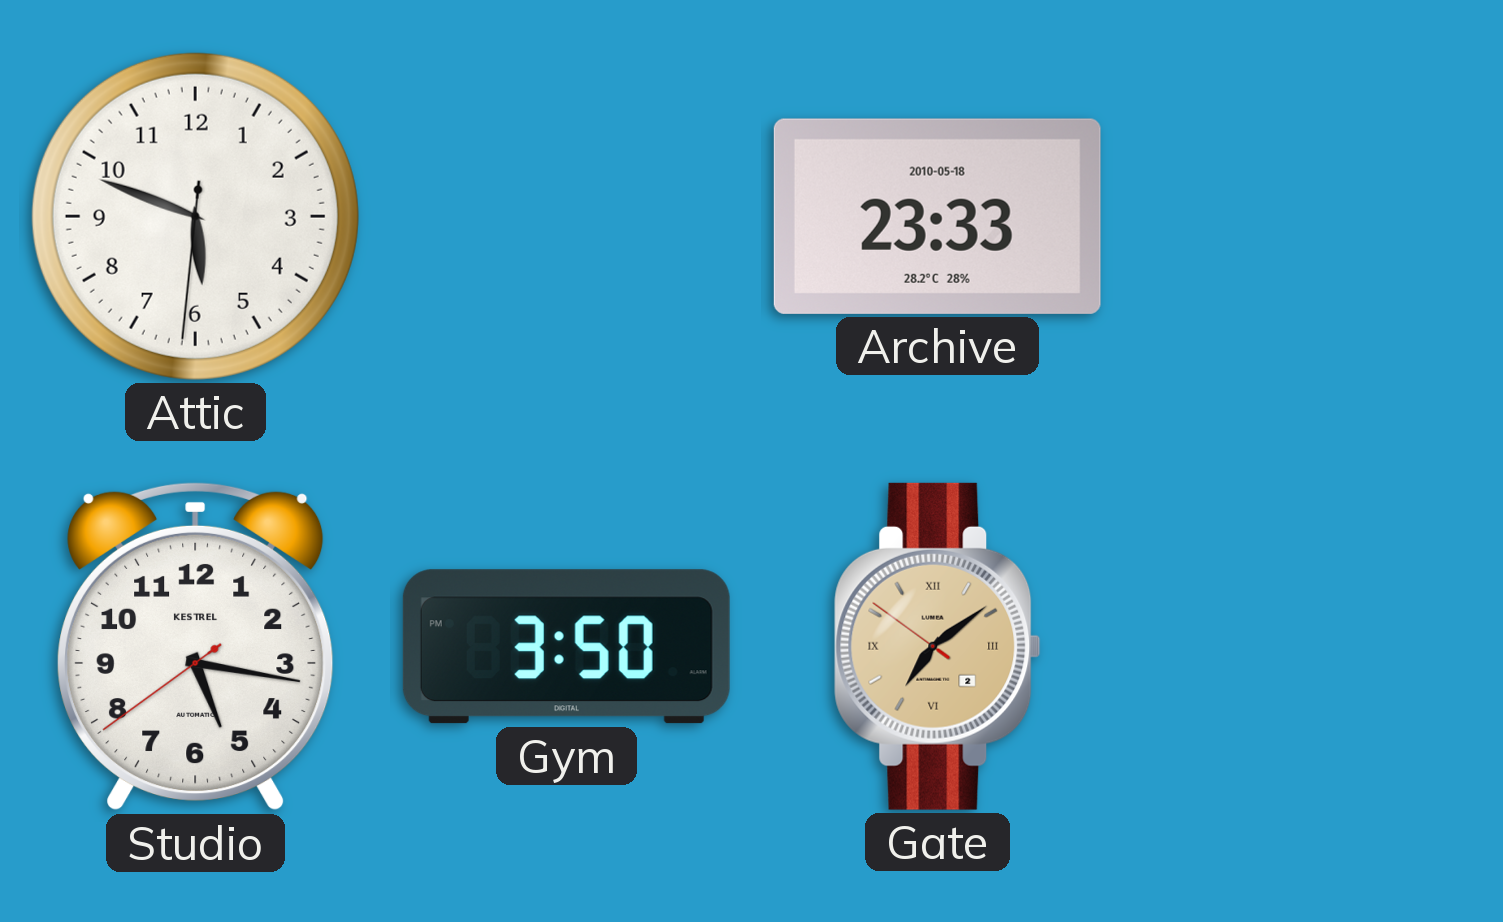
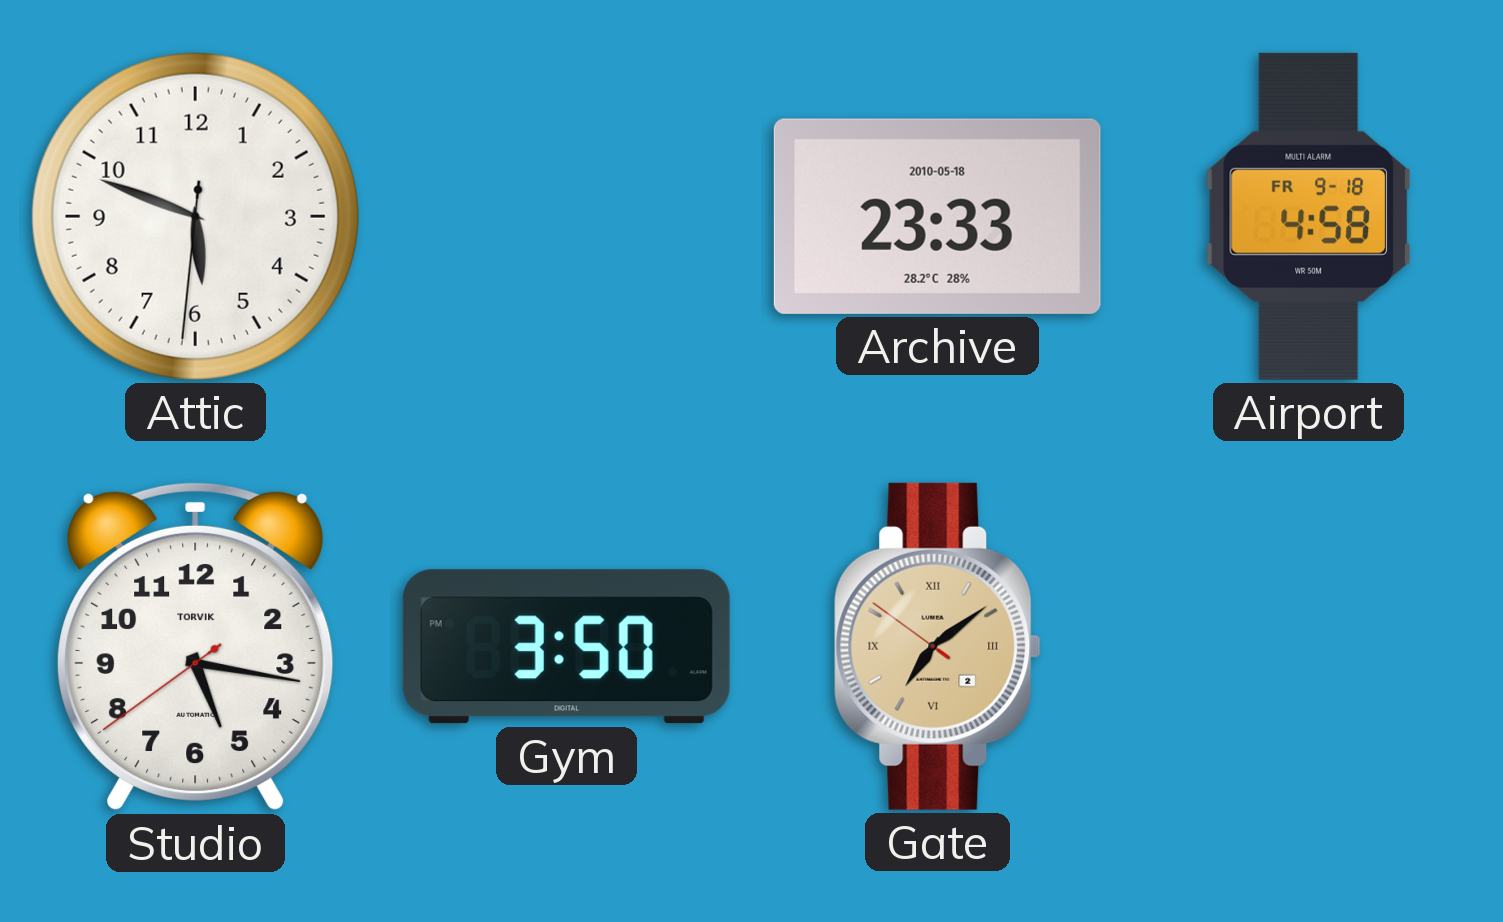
Airport: none -> 4:58
Studio brand: KESTREL -> TORVIK
